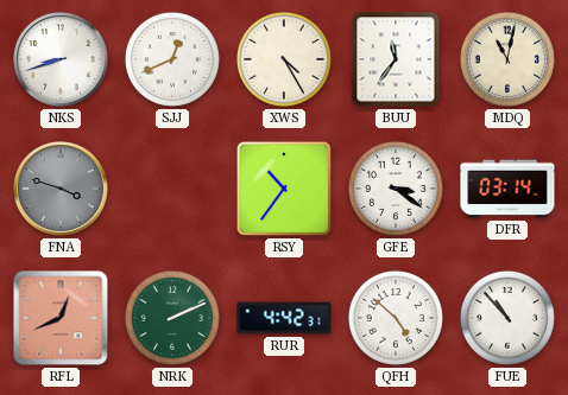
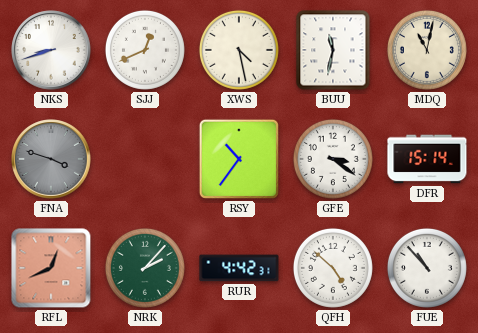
XWS: 4:25 -> 4:28
BUU: 11:36 -> 11:32
DFR: 03:14 -> 15:14
NRK: 2:11 -> 2:07
